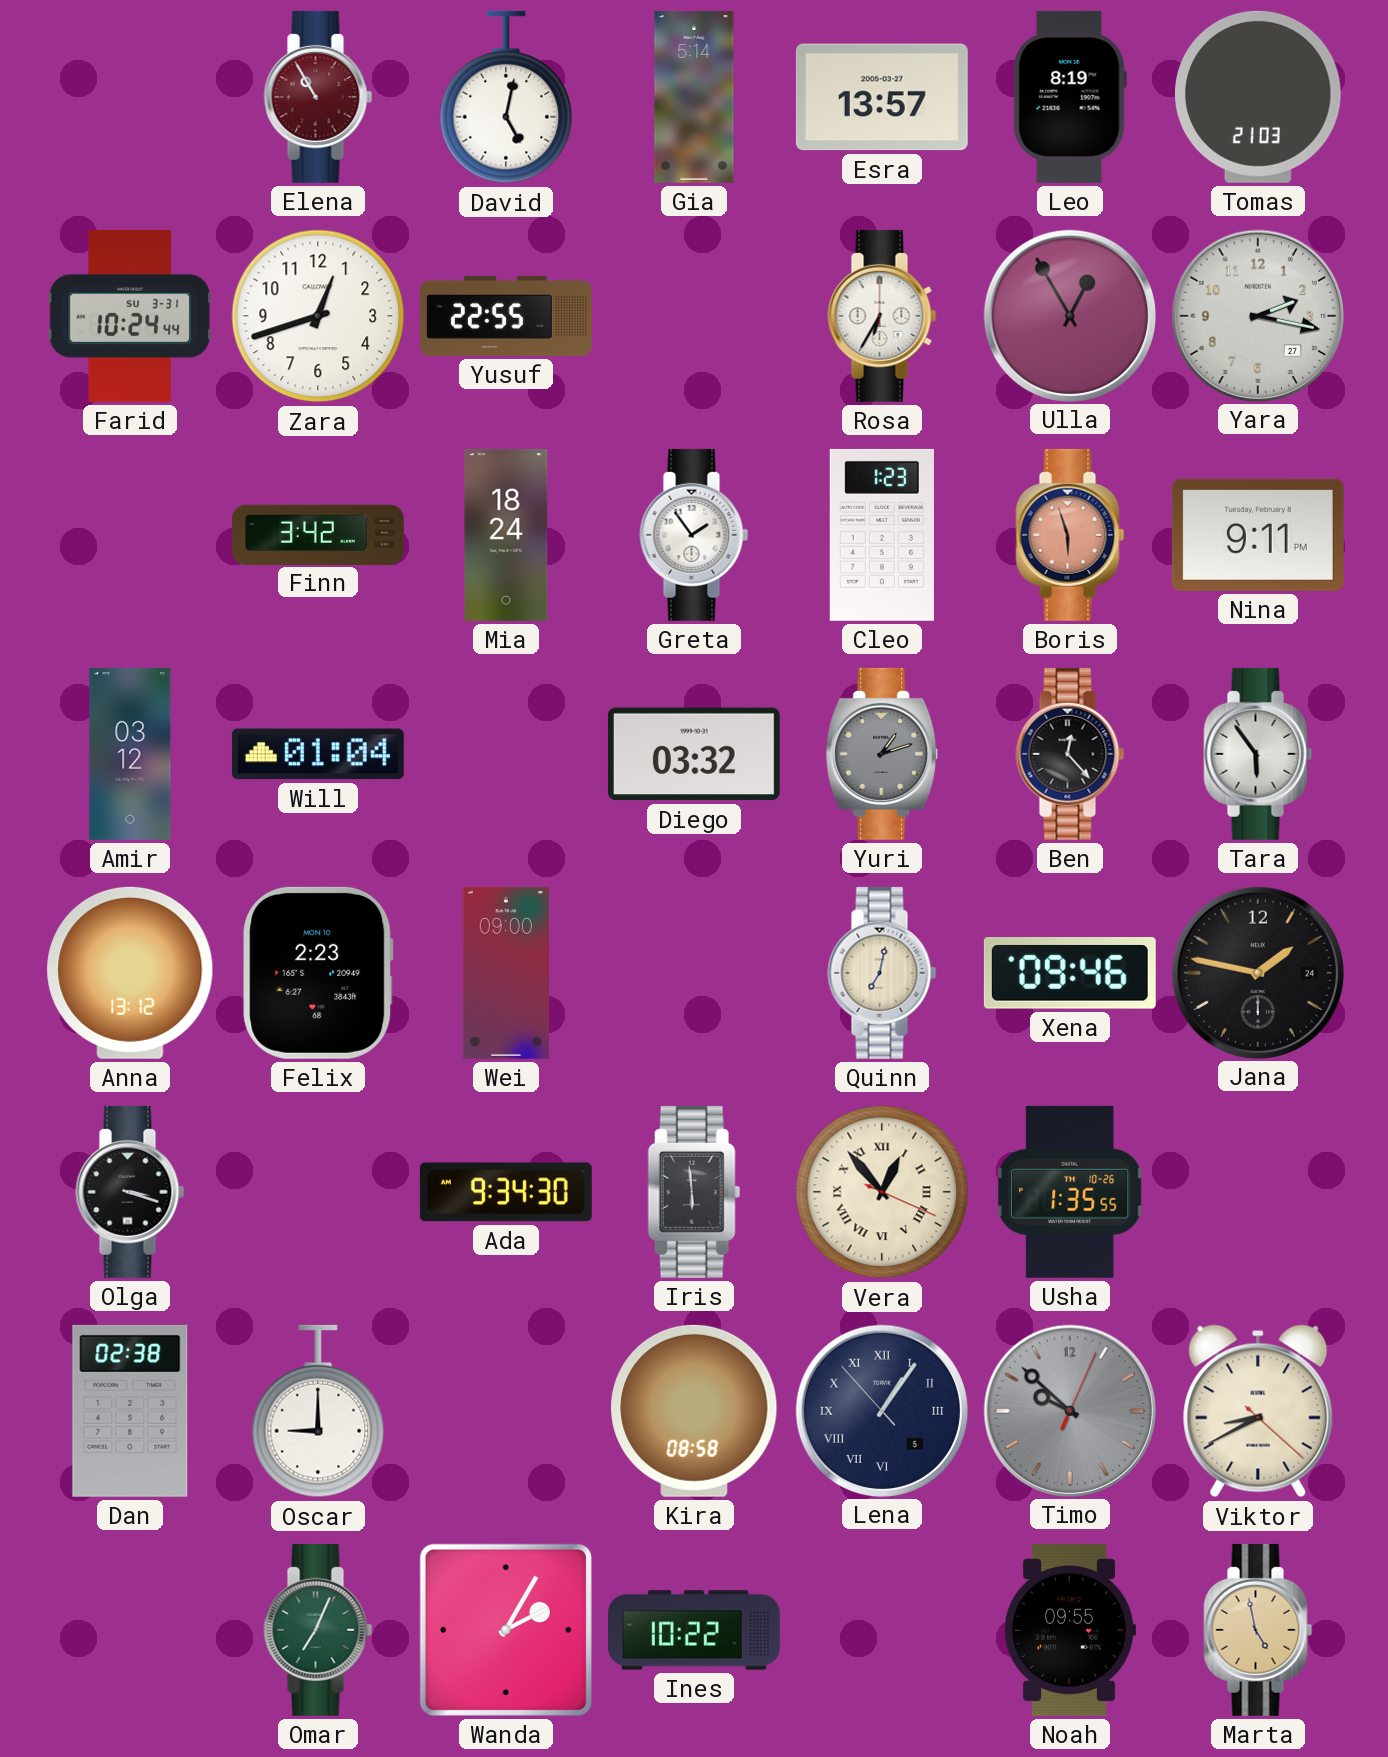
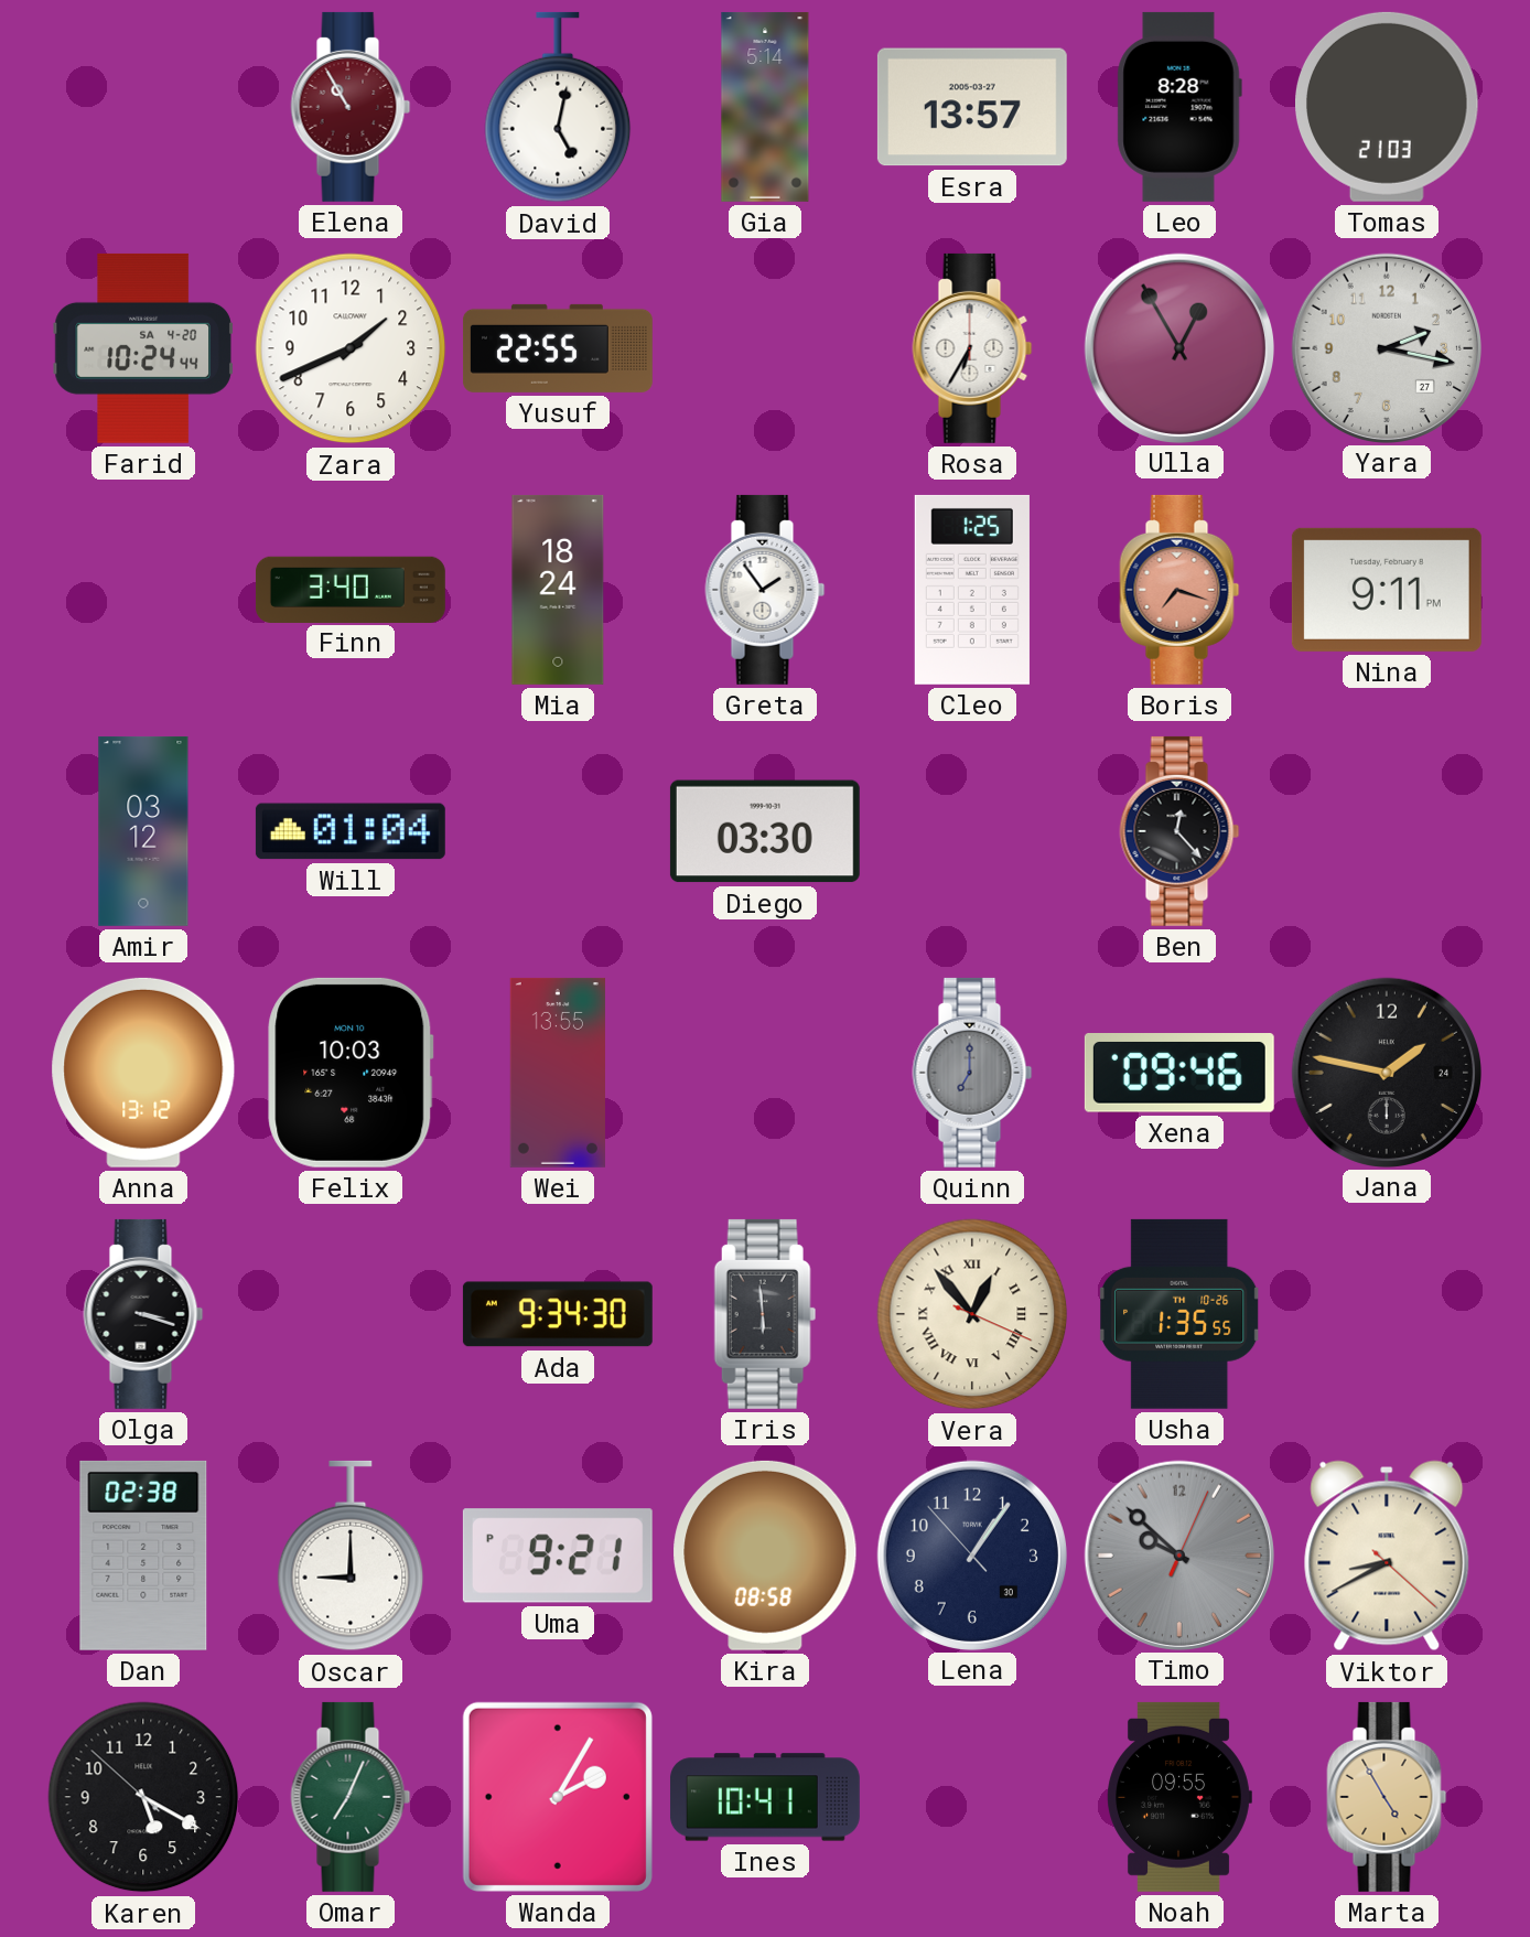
Leo: 8:19 -> 8:28
Farid date: SU 3-31 -> SA 4-20
Zara: 12:42 -> 1:41
Finn: 3:42 -> 3:40
Cleo: 1:23 -> 1:25
Boris: 5:57 -> 7:18
Diego: 03:32 -> 03:30
Yuri: 1:12 -> none
Tara: 5:54 -> none
Felix: 2:23 -> 10:03
Wei: 09:00 -> 13:55
Quinn: 7:02 -> 7:00
Quinn dial: cream -> grey
Uma: none -> 9:21
Lena date: 5 -> 30
Lena numerals: Roman -> Arabic
Karen: none -> 5:19
Ines: 10:22 -> 10:41
Marta: 4:58 -> 4:55
